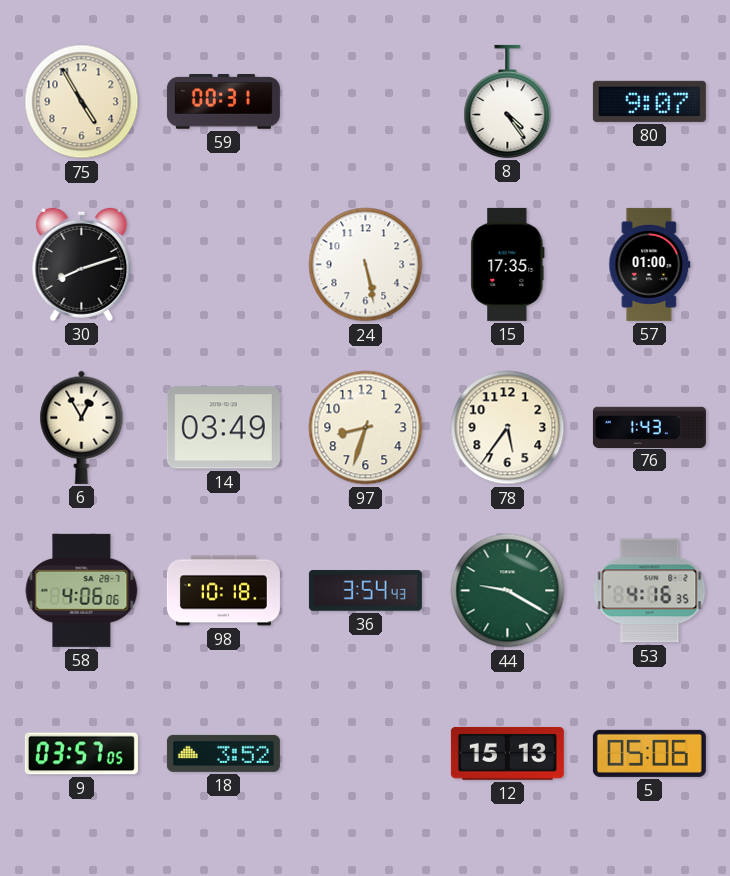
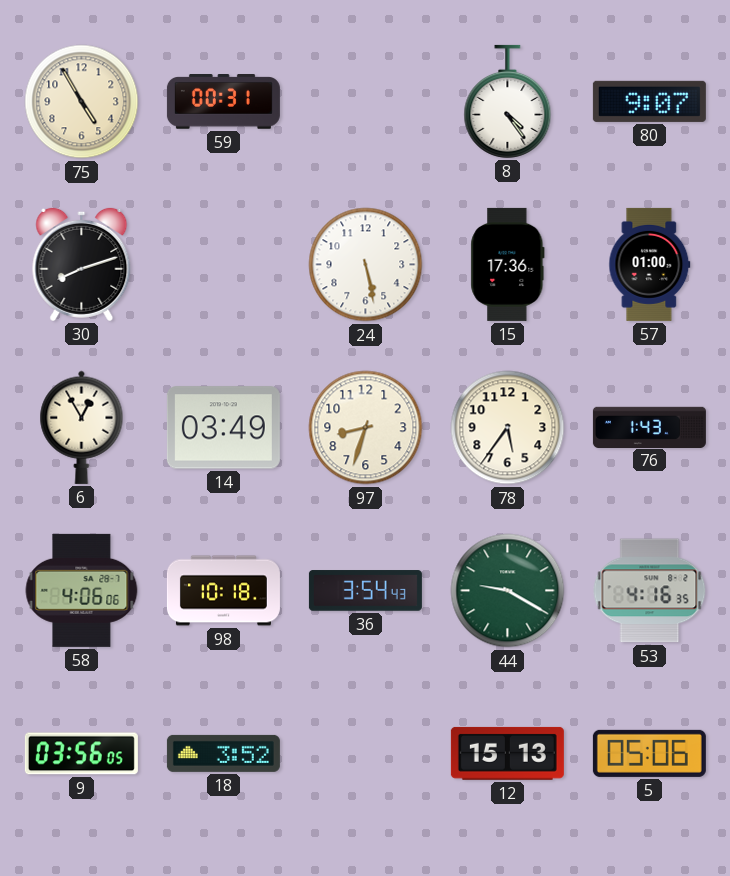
15: 17:35 -> 17:36
9: 03:57 -> 03:56
